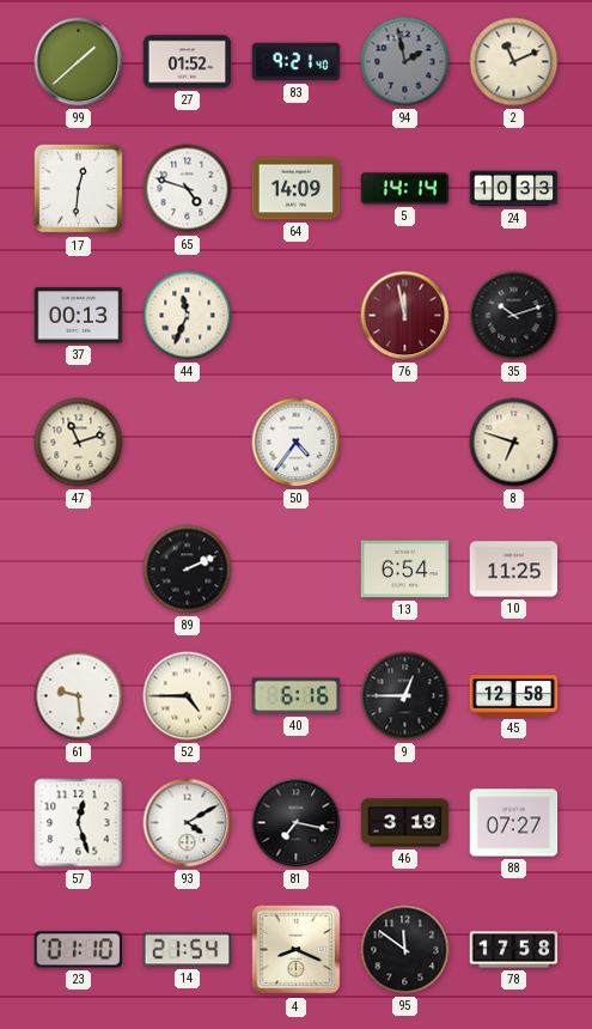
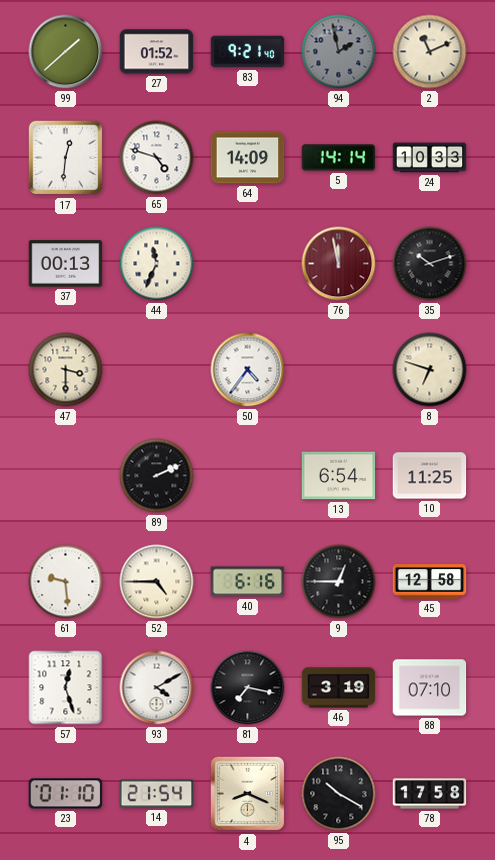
47: 11:12 -> 3:30
88: 07:27 -> 07:10
95: 11:51 -> 10:20
